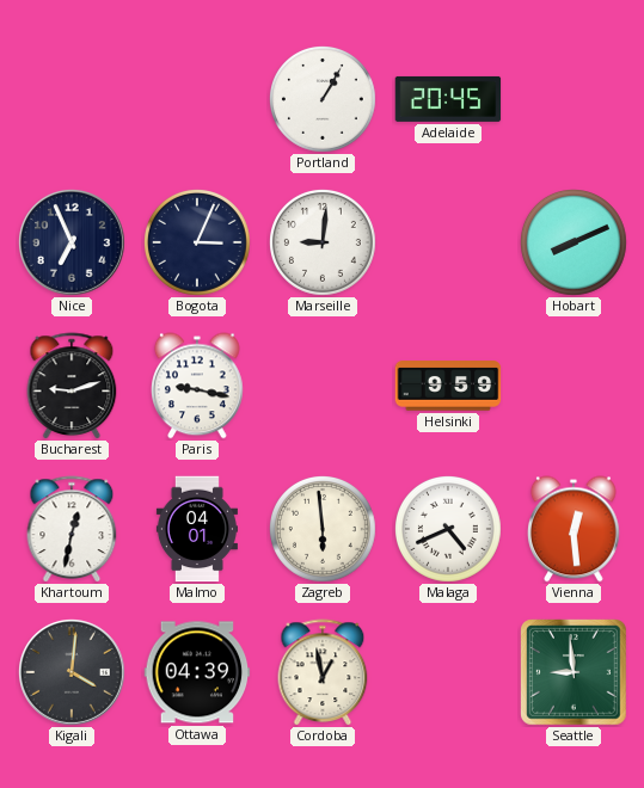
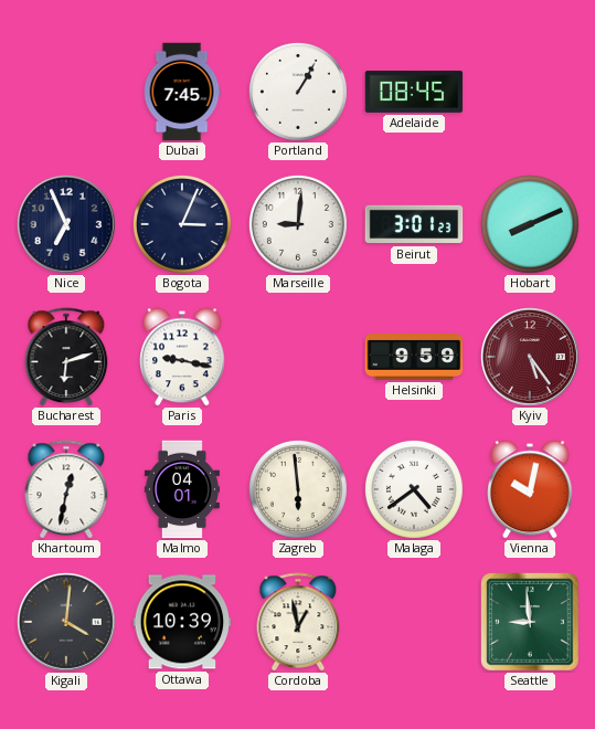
Dubai: none -> 7:45
Adelaide: 20:45 -> 08:45
Beirut: none -> 3:01
Bucharest: 9:12 -> 6:12
Kyiv: none -> 5:24
Malaga: 4:41 -> 4:39
Vienna: 12:29 -> 10:02
Ottawa: 04:39 -> 10:39
